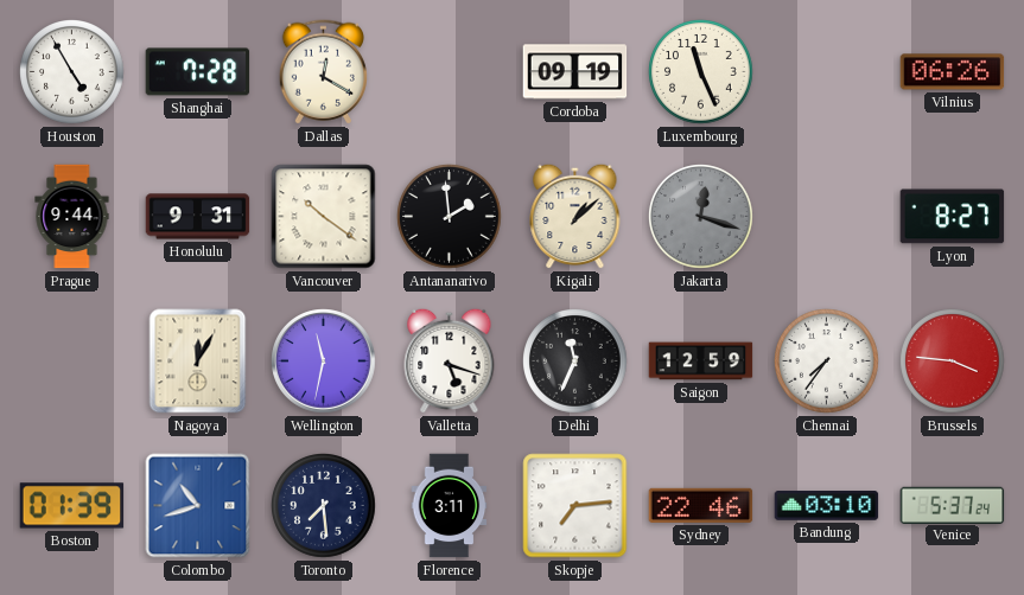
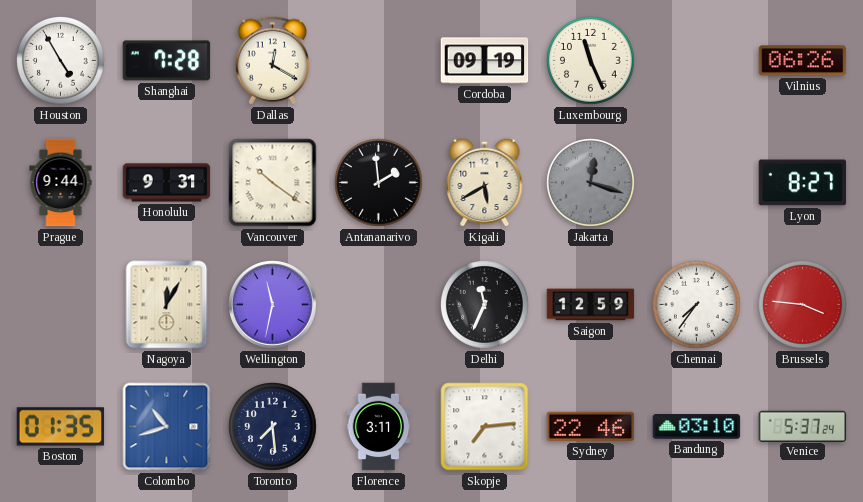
Kigali: 1:08 -> 5:40
Valletta: 5:18 -> none
Boston: 01:39 -> 01:35
